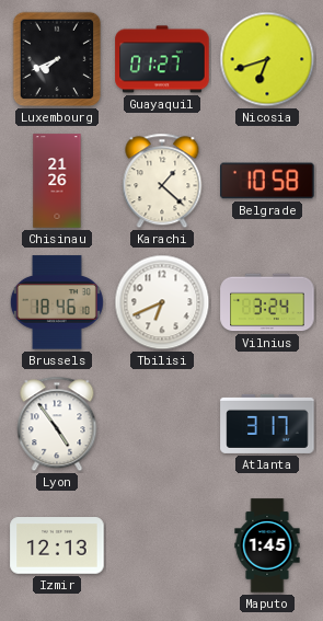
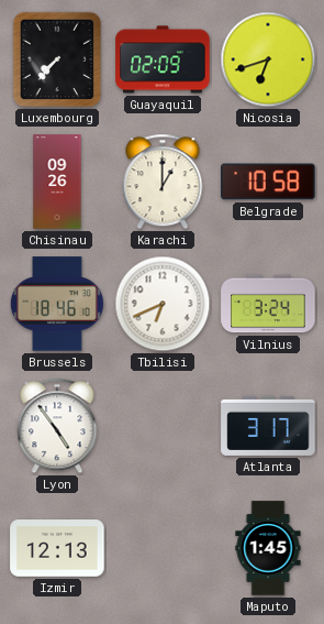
Luxembourg: 7:41 -> 7:37
Guayaquil: 01:27 -> 02:09
Chisinau: 21:26 -> 09:26
Karachi: 1:22 -> 1:00
